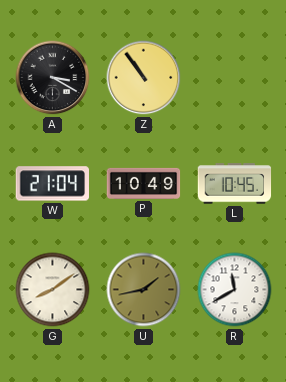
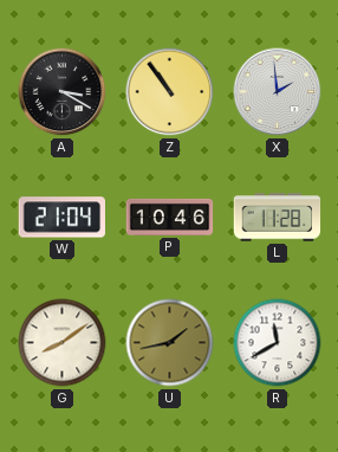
X: none -> 1:59
P: 10:49 -> 10:46
L: 10:45 -> 11:28
